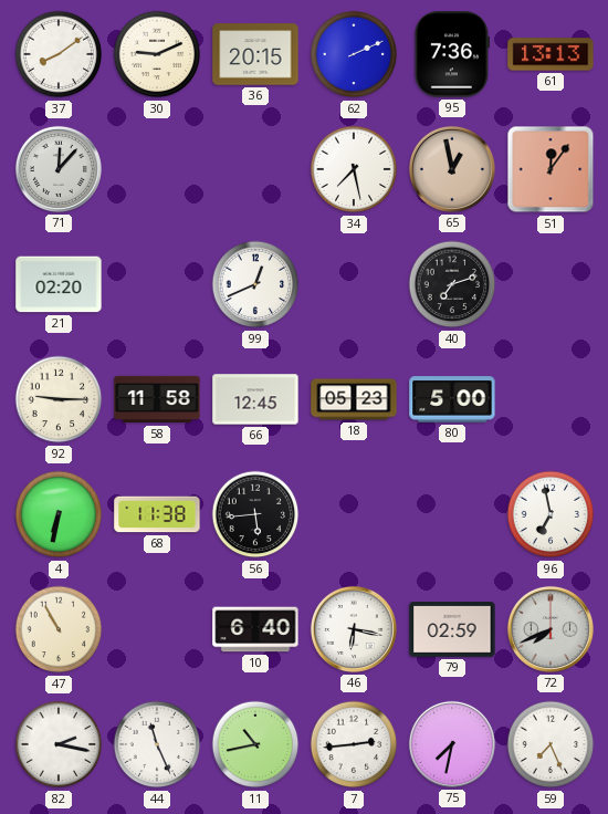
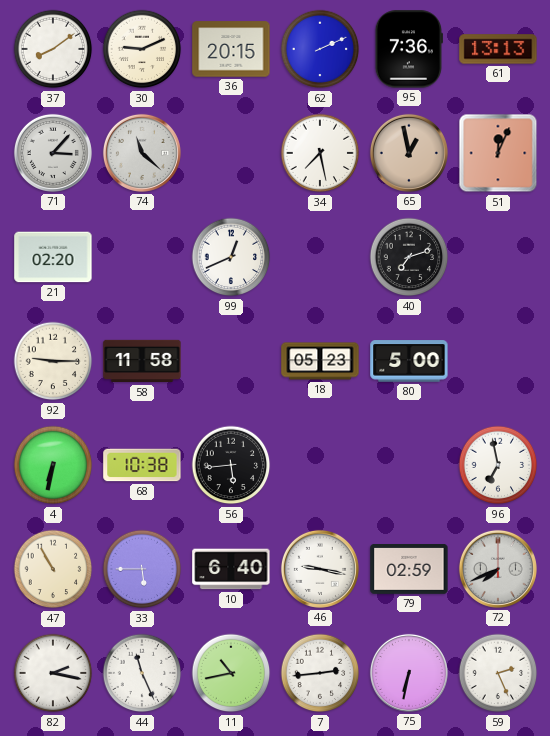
71: 12:07 -> 3:07
74: none -> 11:22
51: 12:06 -> 12:04
66: 12:45 -> none
68: 11:38 -> 10:38
33: none -> 5:45
46: 6:17 -> 9:17
75: 7:32 -> 6:32
59: 7:26 -> 2:26
